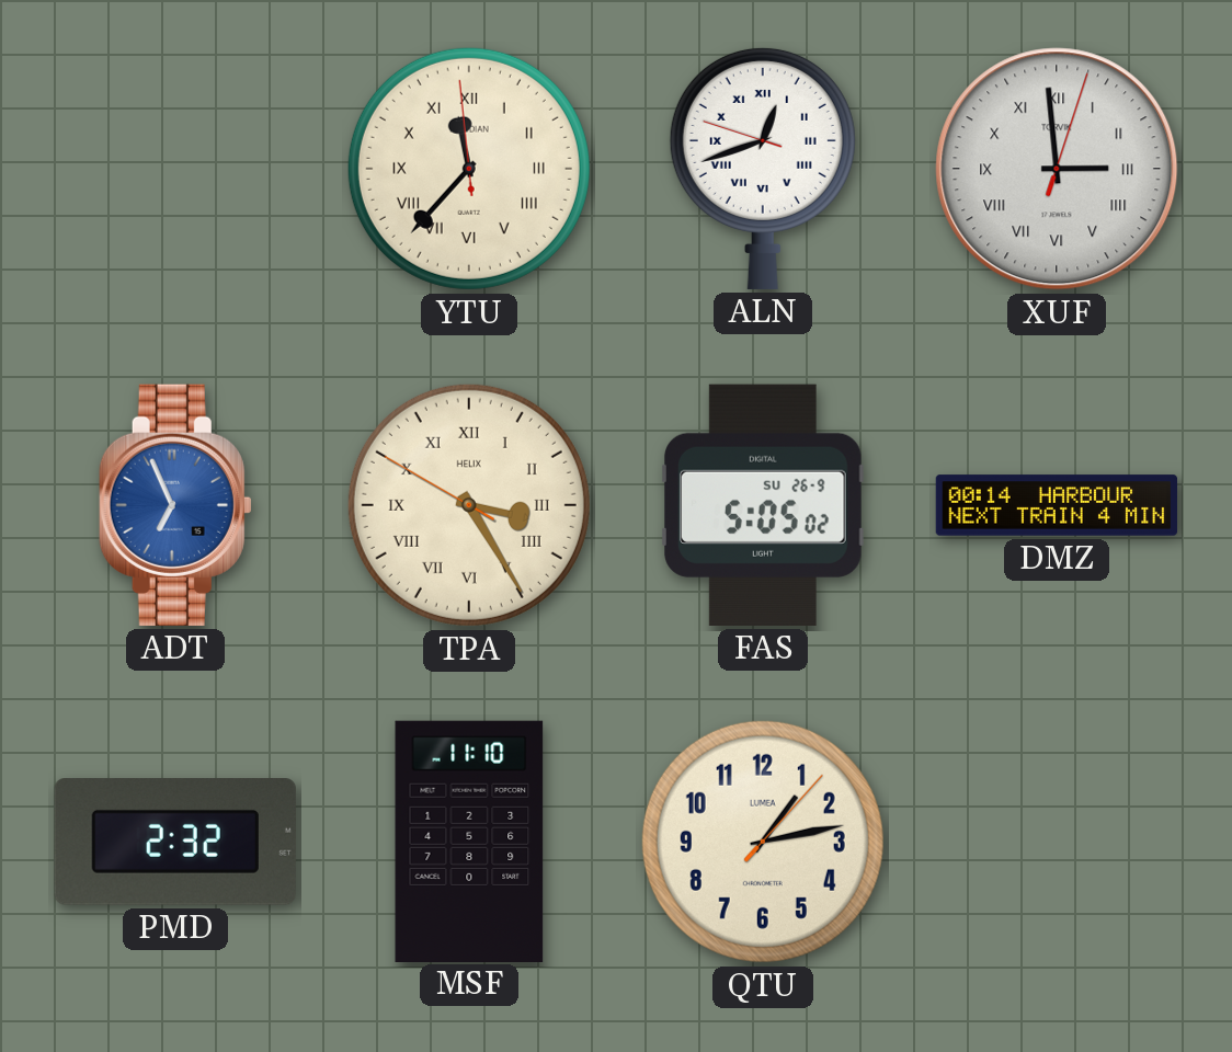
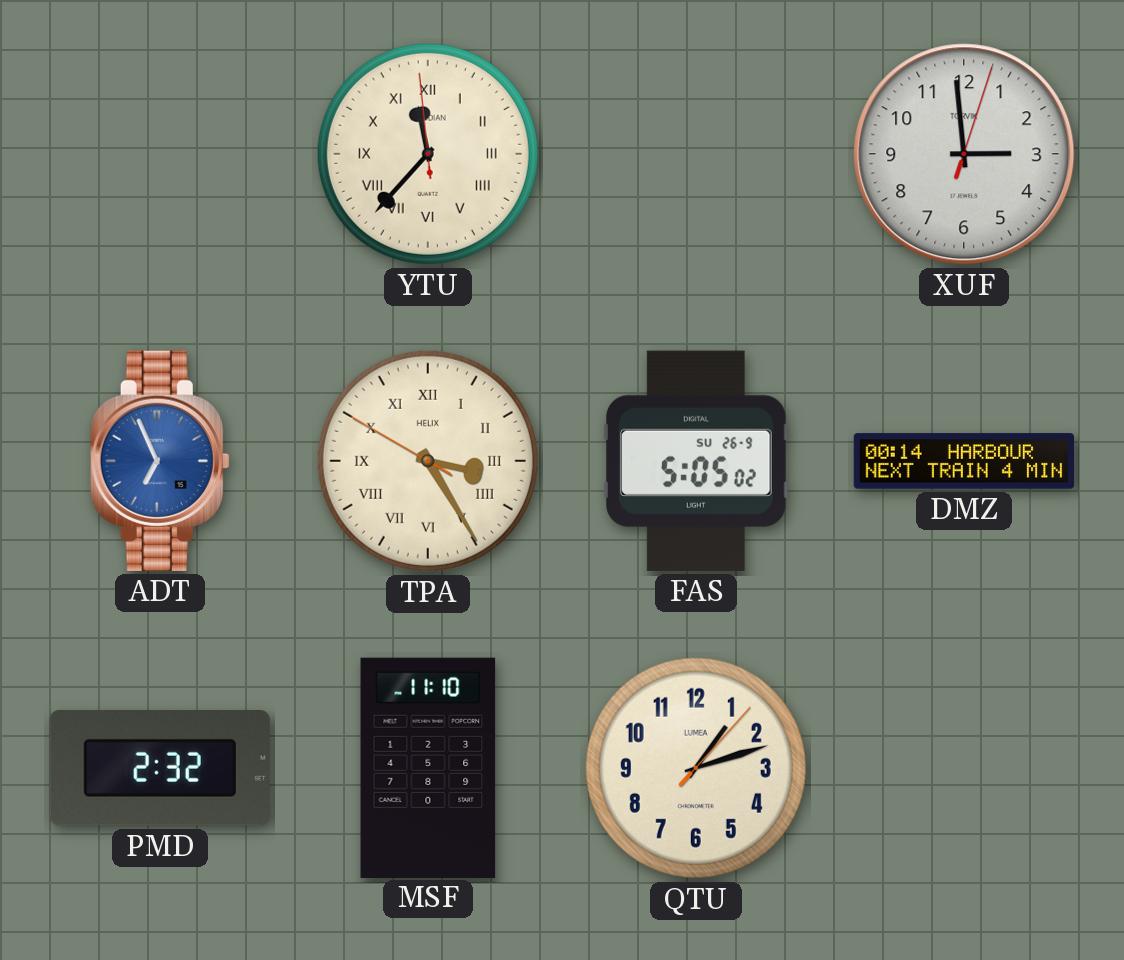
ALN: 12:41 -> none
XUF numerals: Roman -> Arabic
QTU: 1:13 -> 1:12
